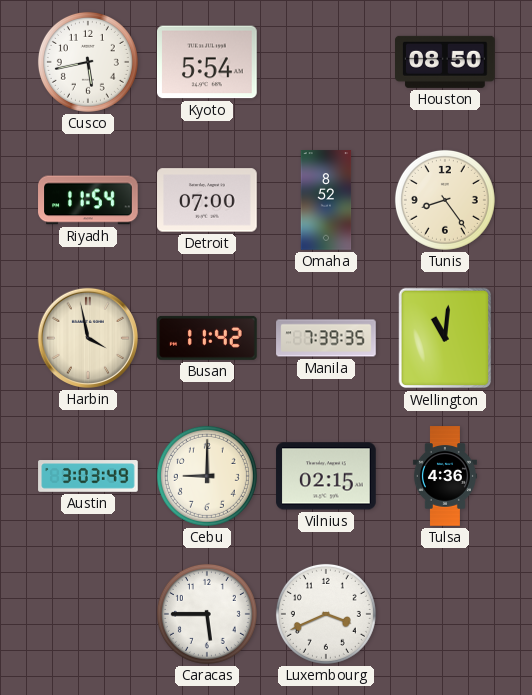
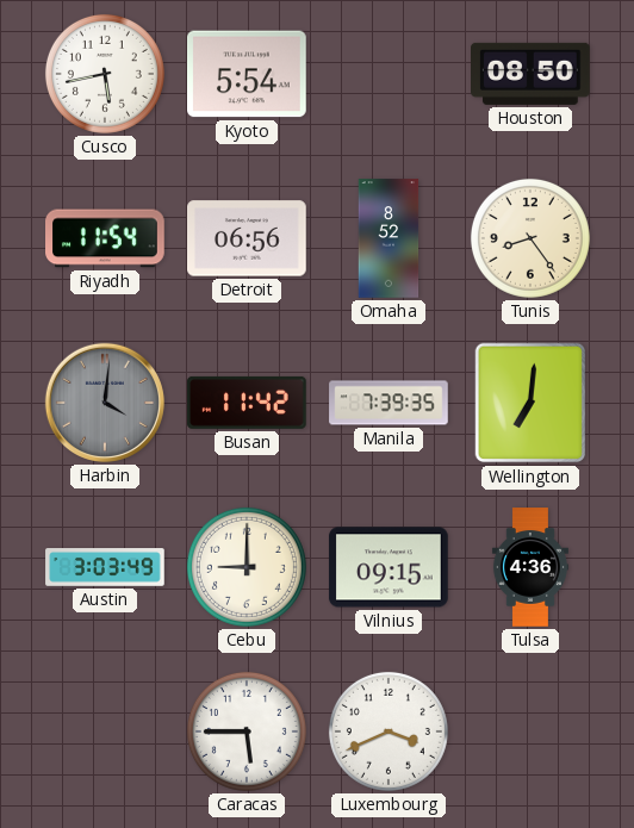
Detroit: 07:00 -> 06:56
Harbin: 3:58 -> 4:01
Harbin dial: cream -> grey
Wellington: 11:01 -> 7:01
Vilnius: 02:15 -> 09:15
